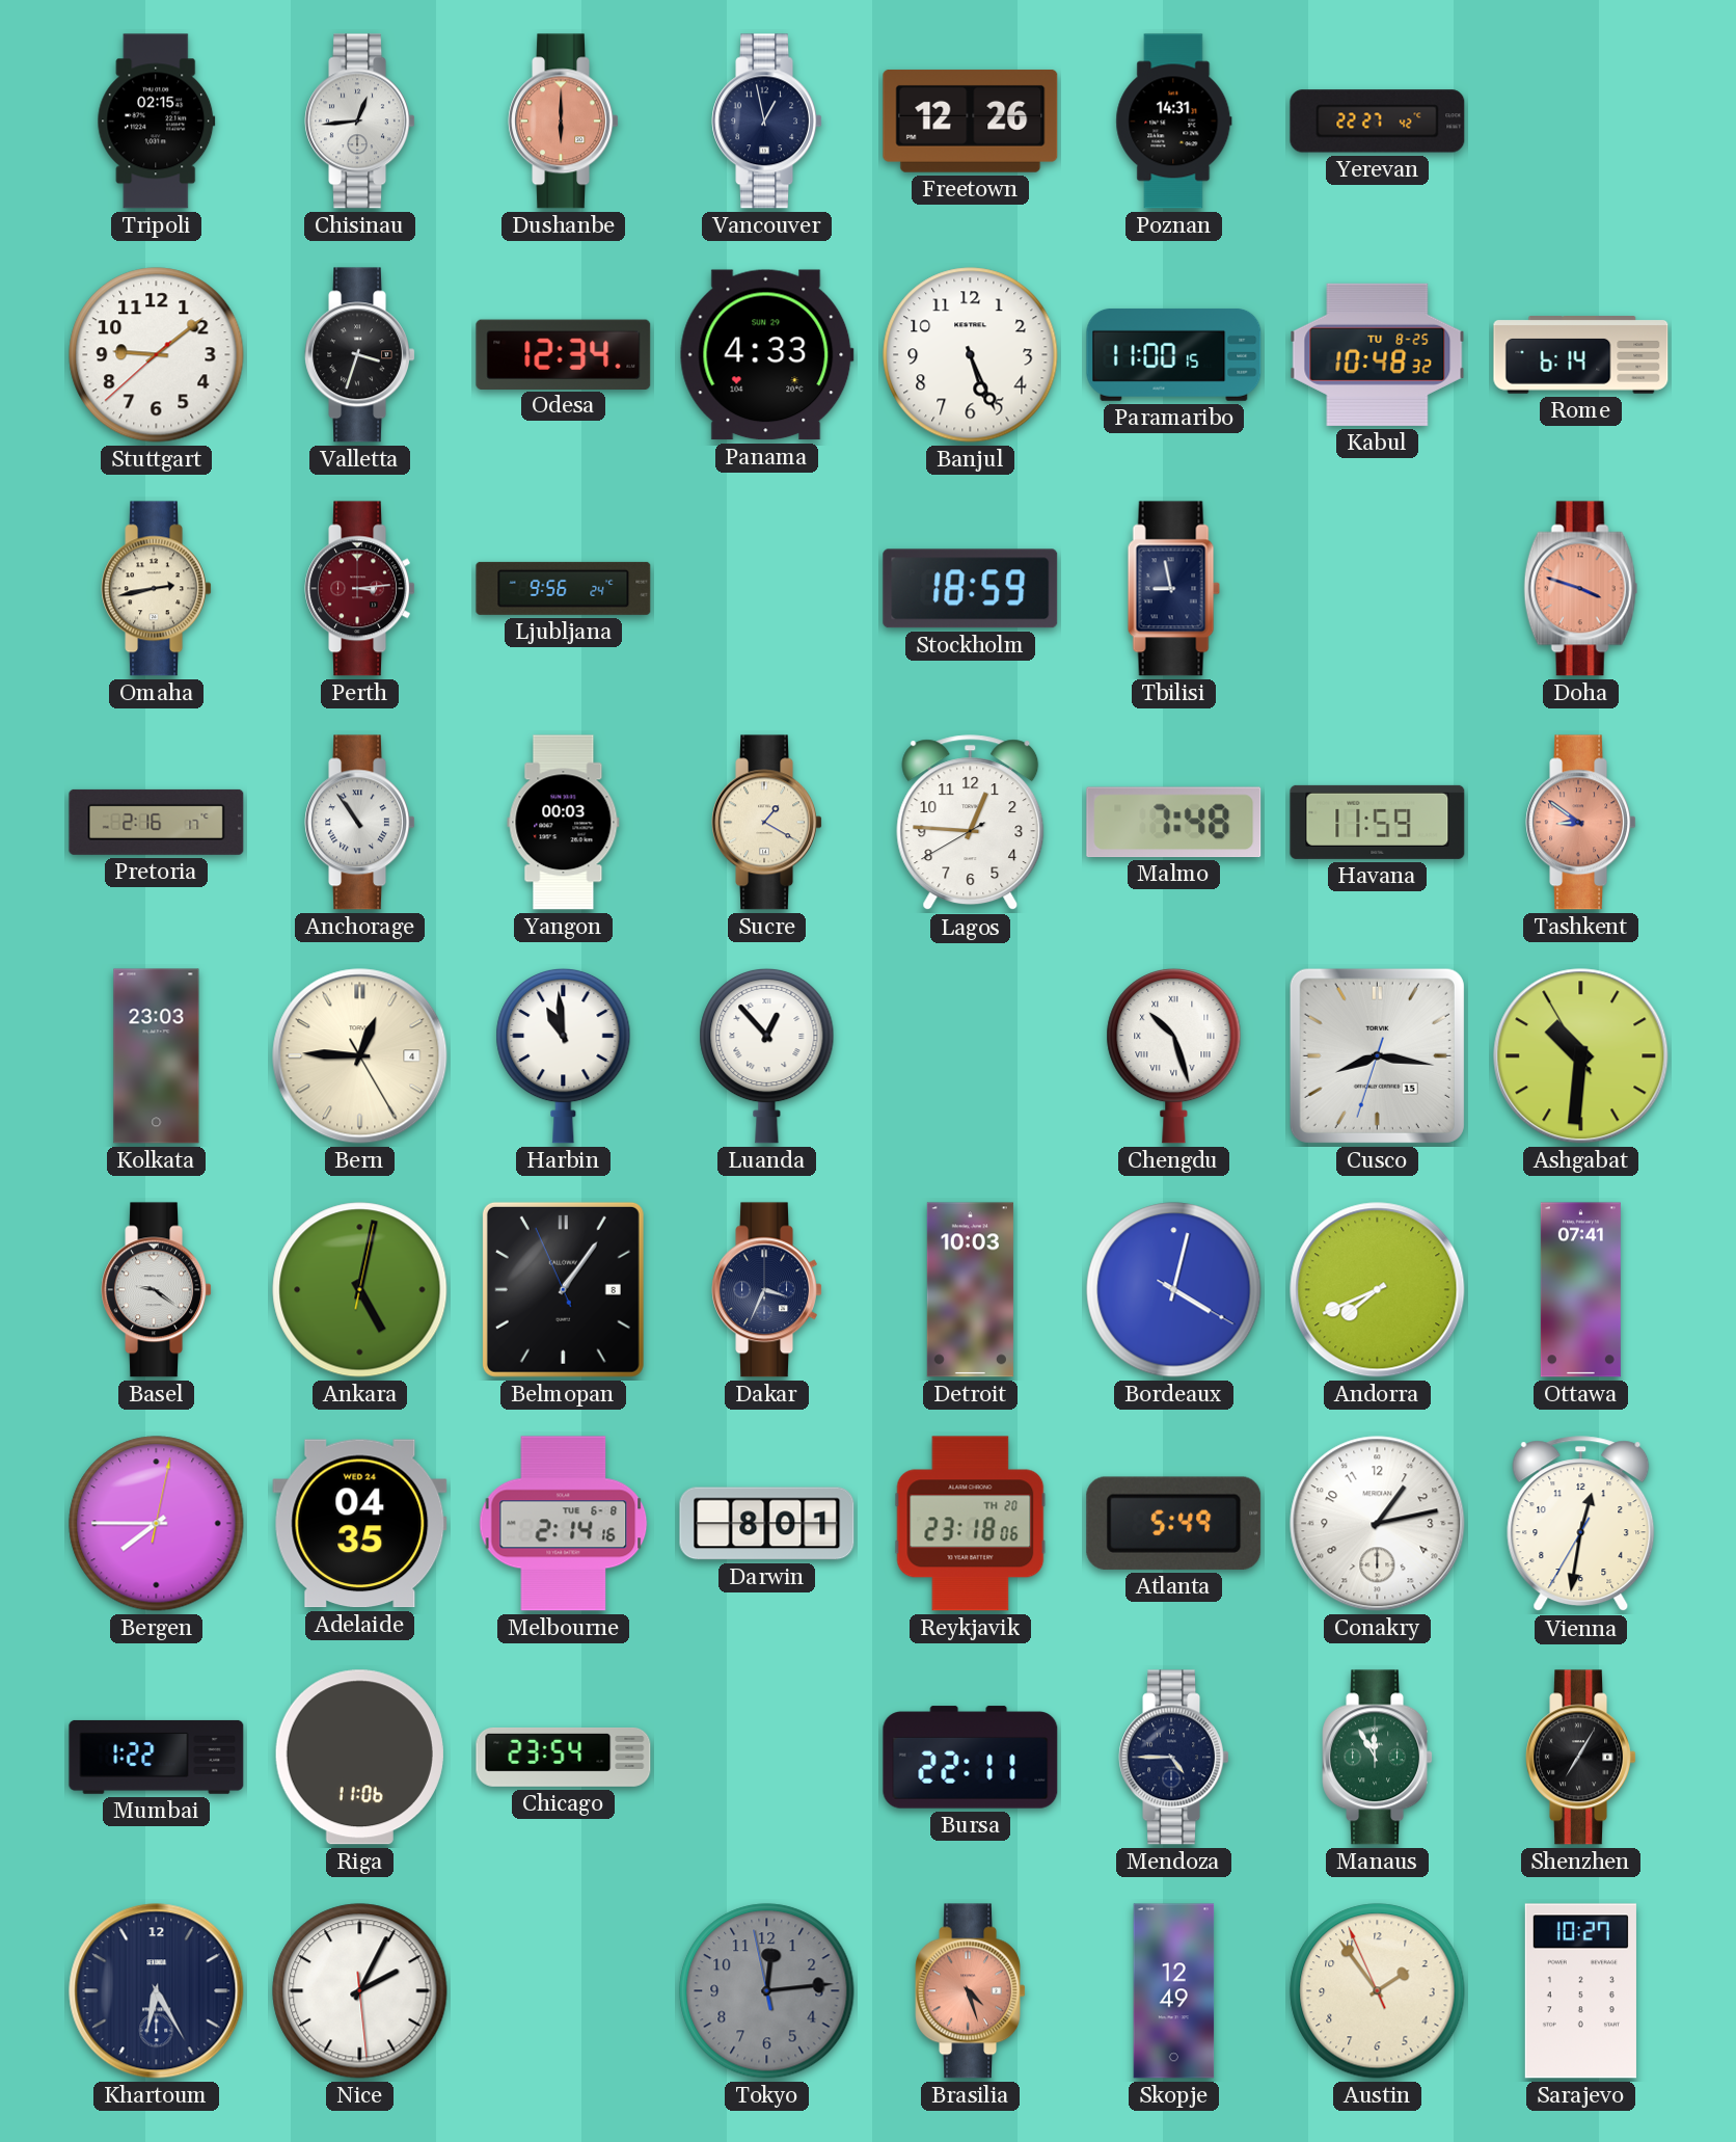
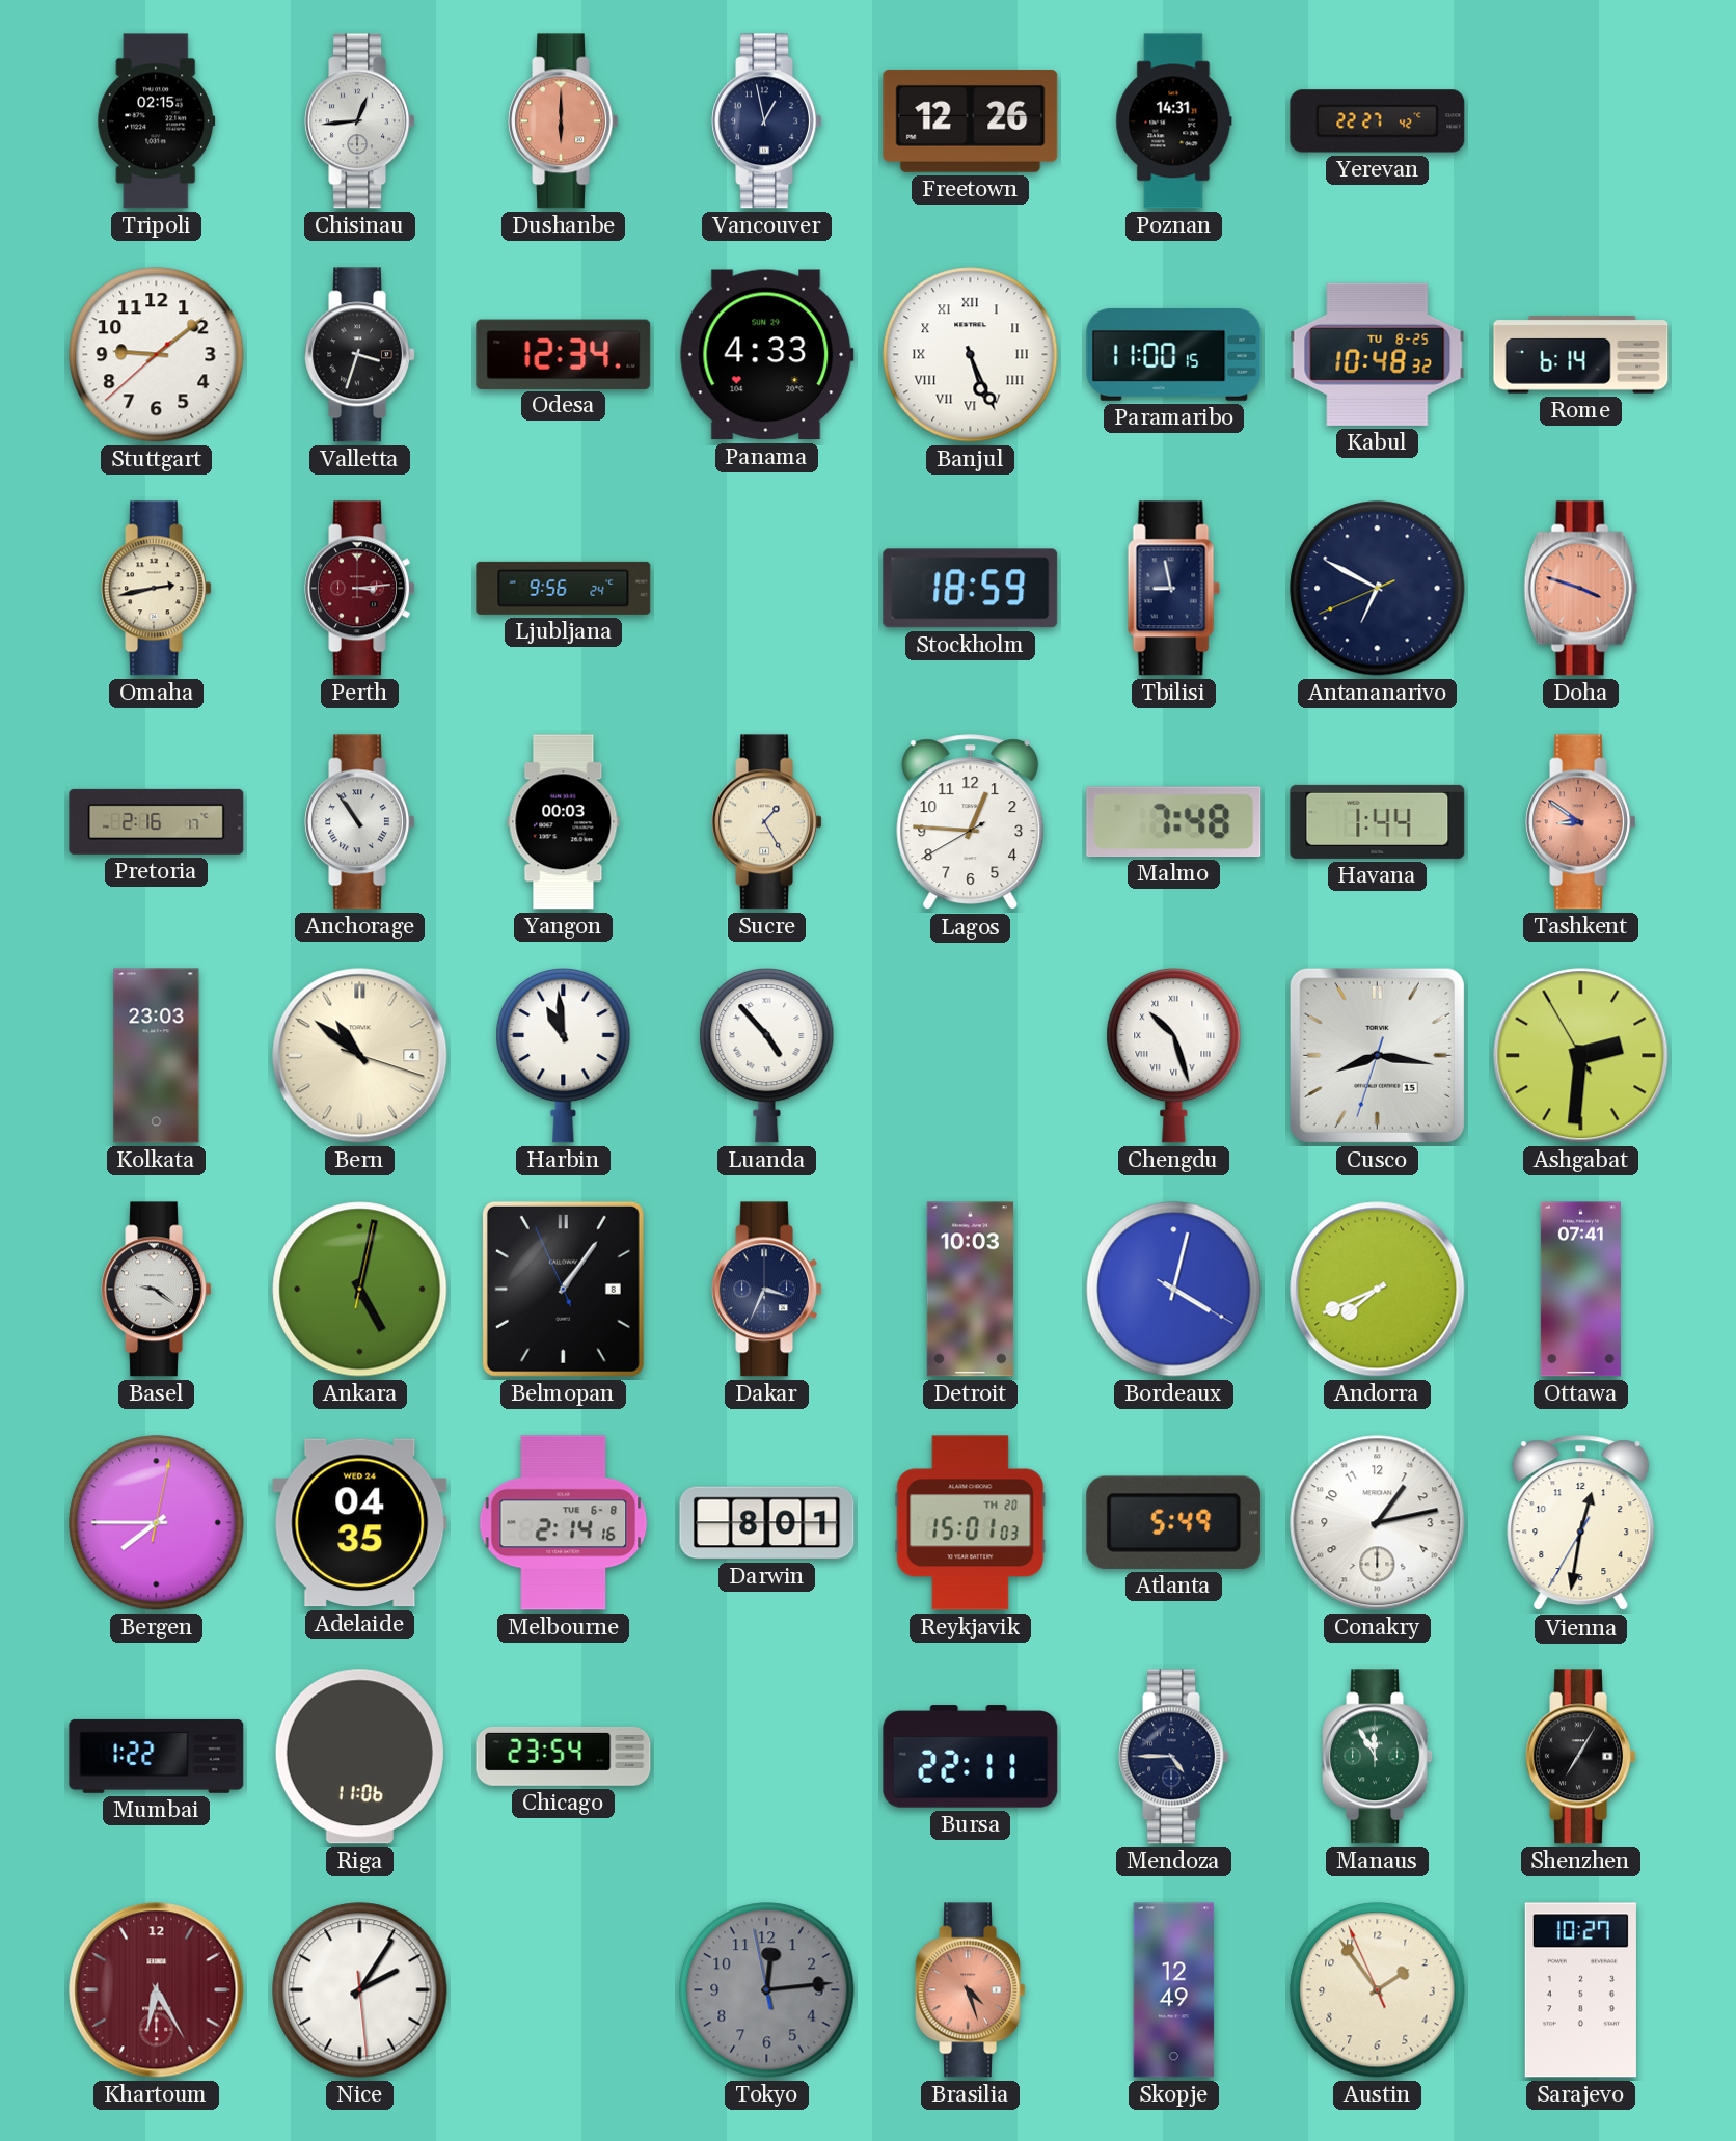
Banjul numerals: Arabic -> Roman
Antananarivo: none -> 6:49
Sucre: 1:20 -> 1:25
Havana: 11:59 -> 1:44
Bern: 12:45 -> 10:51
Luanda: 12:53 -> 4:53
Ashgabat: 10:30 -> 2:30
Reykjavik: 23:18 -> 15:01
Khartoum dial: navy -> burgundy
Nice: 2:04 -> 2:05
